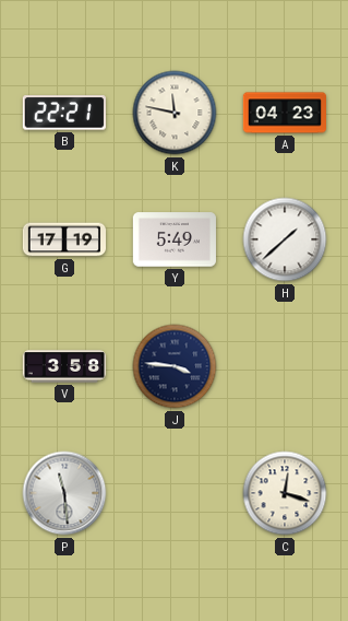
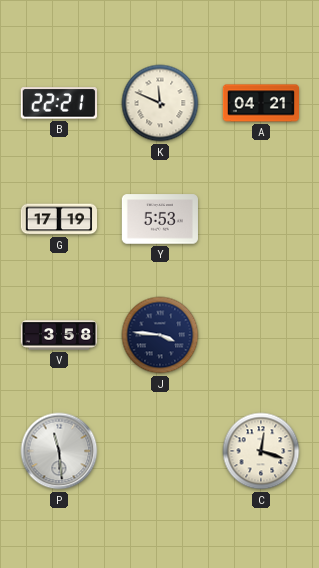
K: 11:47 -> 11:49
A: 04:23 -> 04:21
Y: 5:49 -> 5:53
H: 1:38 -> none
